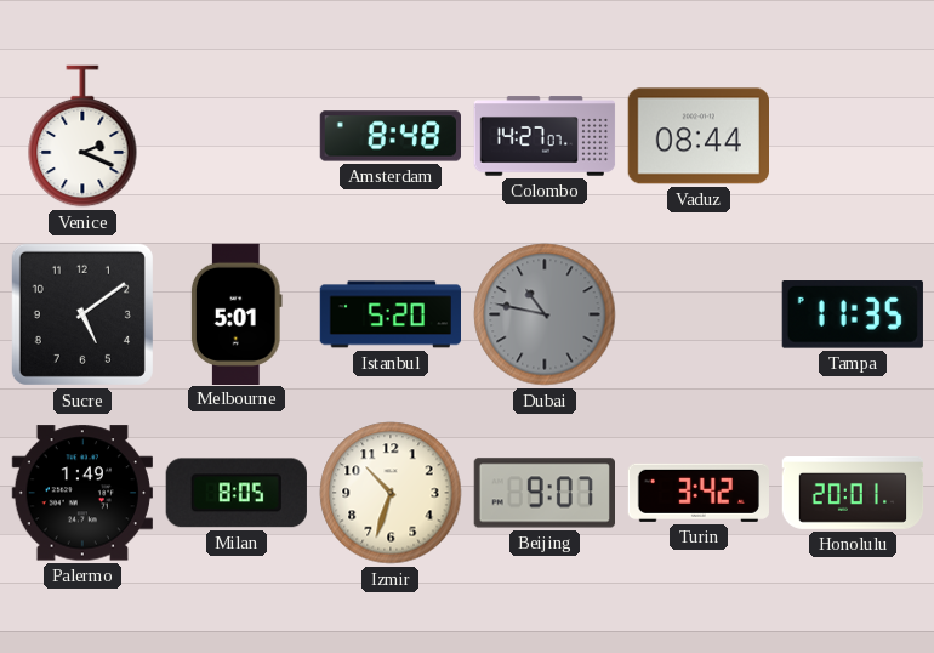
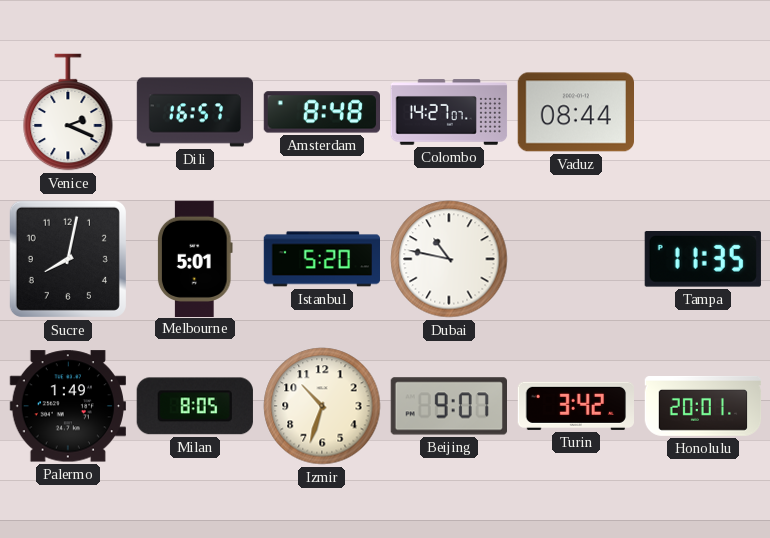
Dili: none -> 16:57
Sucre: 5:09 -> 8:02
Dubai dial: grey -> white
